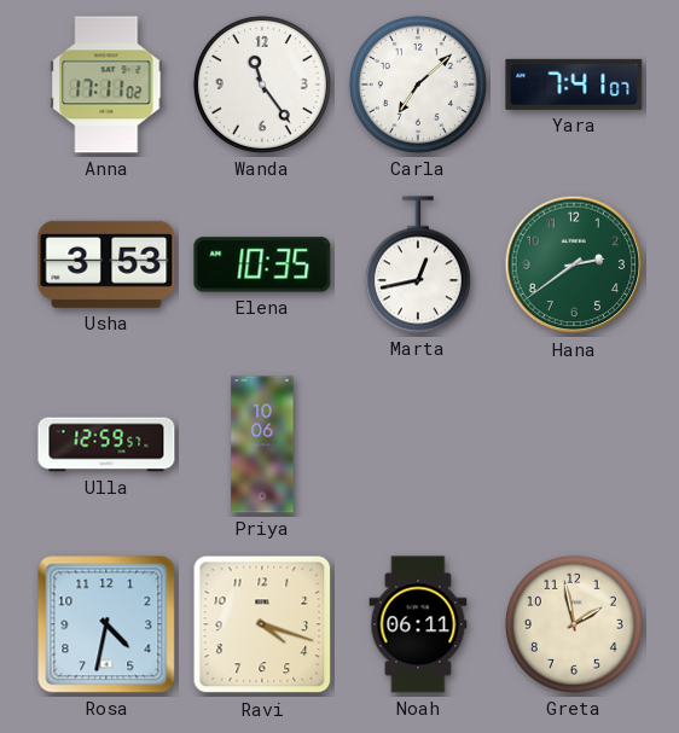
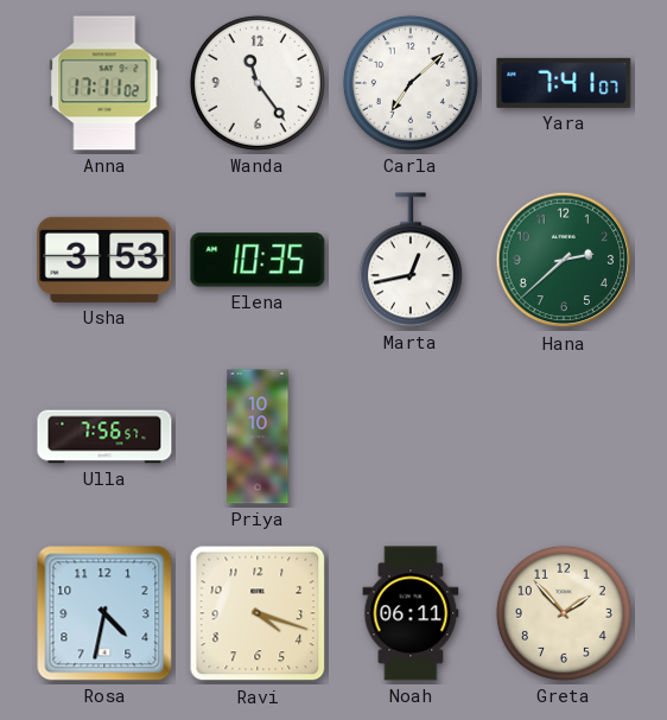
Hana: 2:39 -> 2:38
Ulla: 12:59 -> 7:56
Priya: 10:06 -> 10:10
Greta: 1:58 -> 1:53
